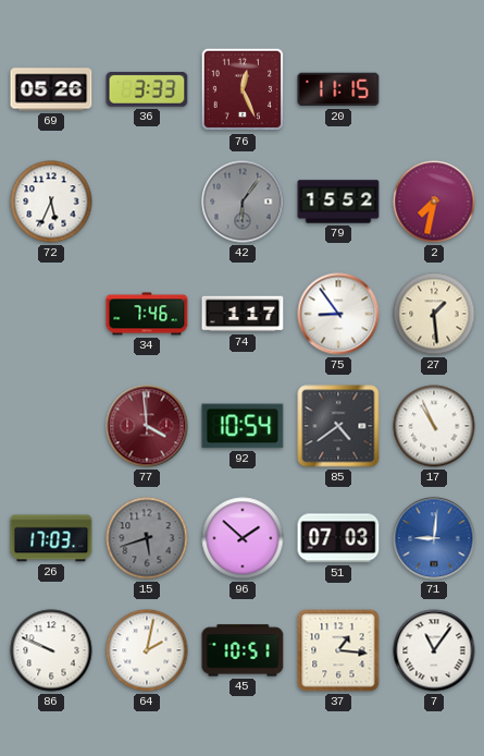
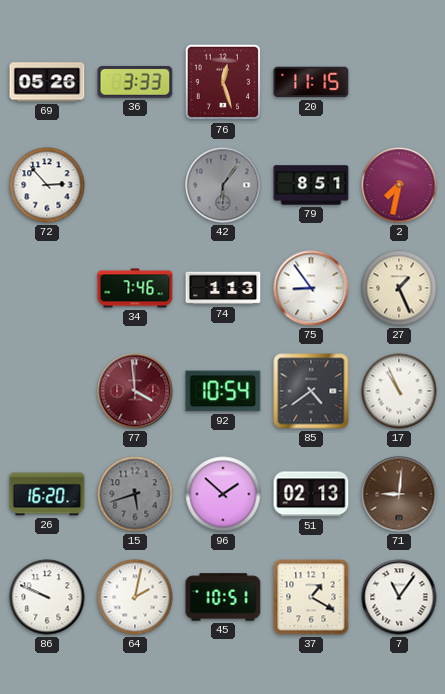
76: 12:26 -> 12:27
72: 5:34 -> 2:53
79: 15:52 -> 8:51
74: 1:17 -> 1:13
27: 1:29 -> 1:26
26: 17:03 -> 16:20
51: 07:03 -> 02:13
71 dial: blue -> brown
37: 1:16 -> 1:20
